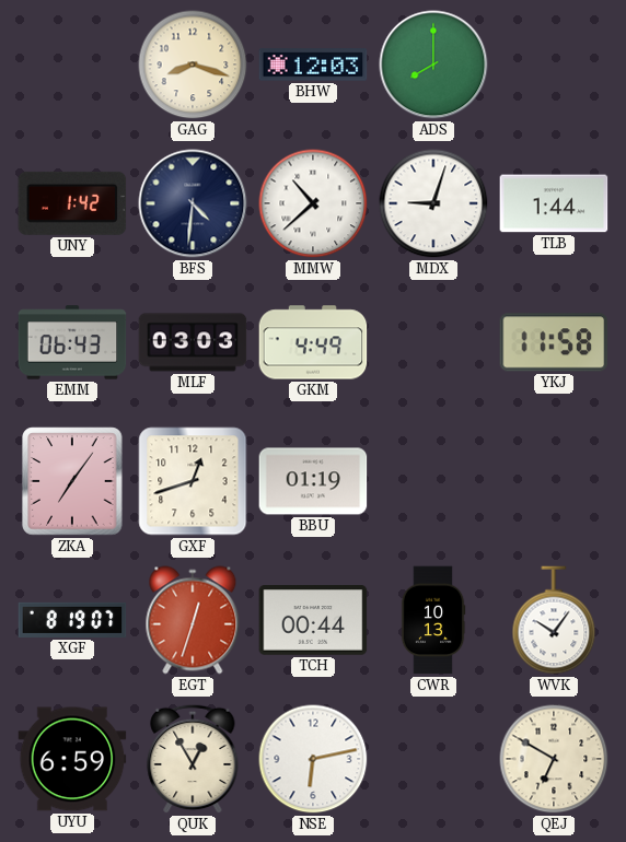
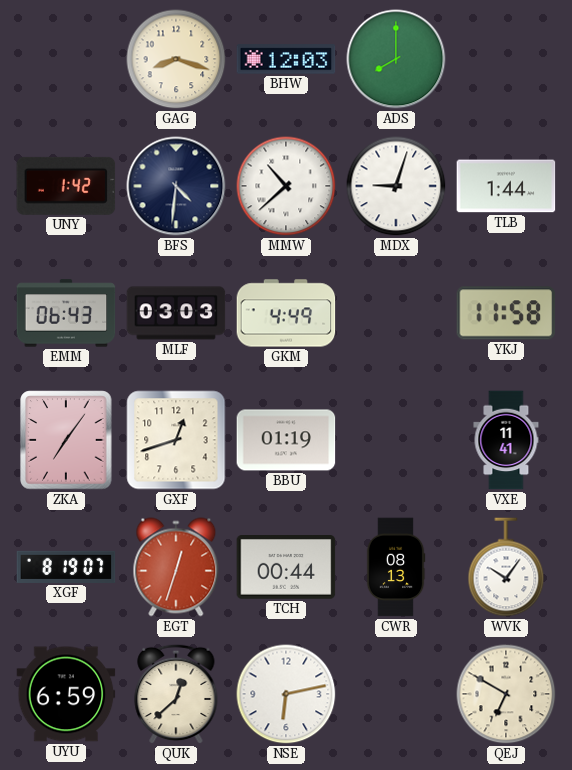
VXE: none -> 11:41
CWR: 10:13 -> 08:13
QUK: 12:55 -> 12:38
